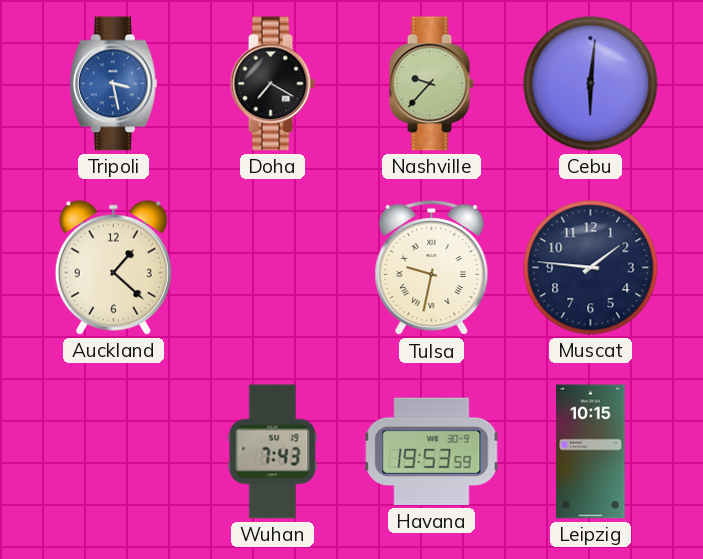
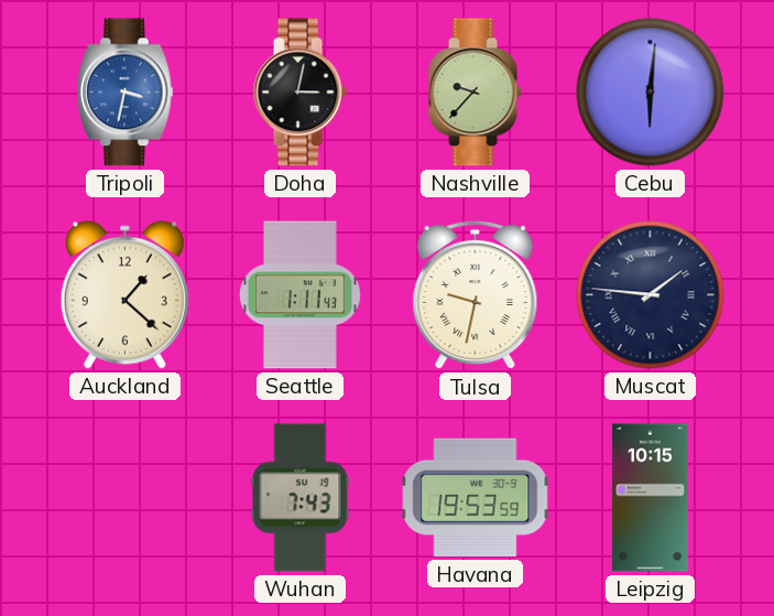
Tripoli: 3:28 -> 3:32
Doha: 7:20 -> 3:02
Seattle: none -> 1:11
Muscat numerals: Arabic -> Roman
